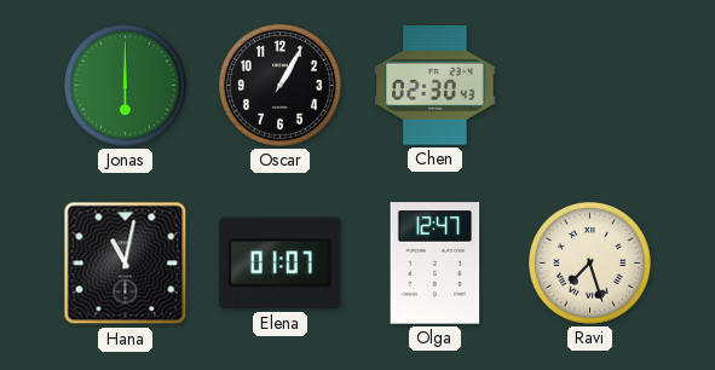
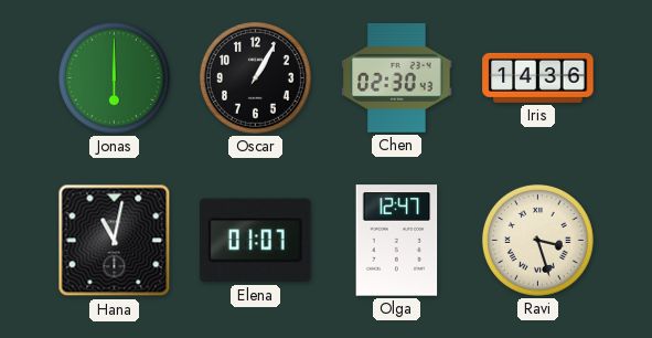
Iris: none -> 14:36
Ravi: 7:27 -> 3:27
